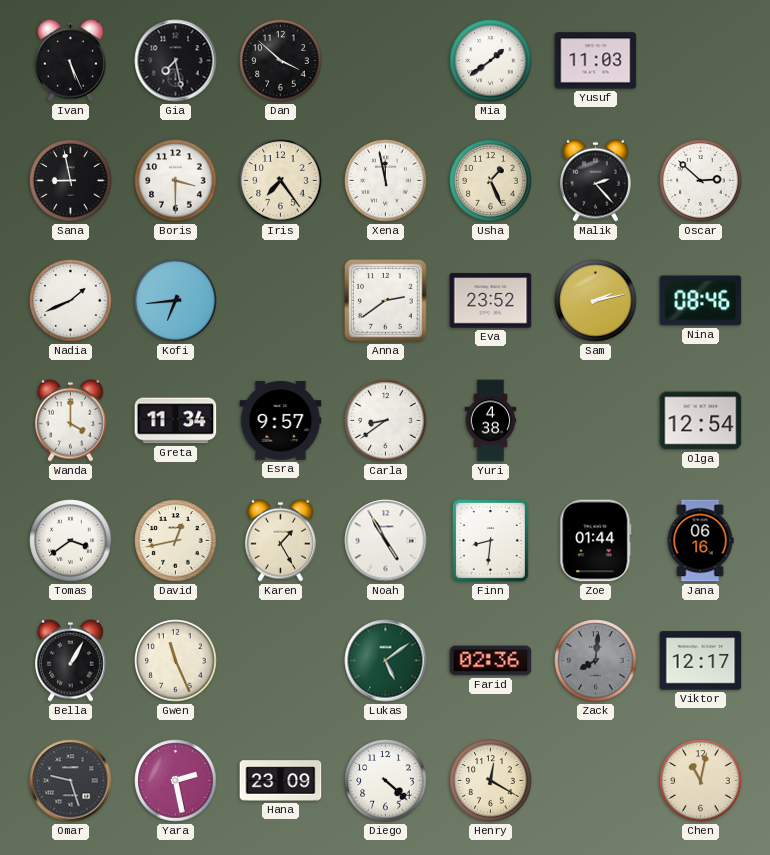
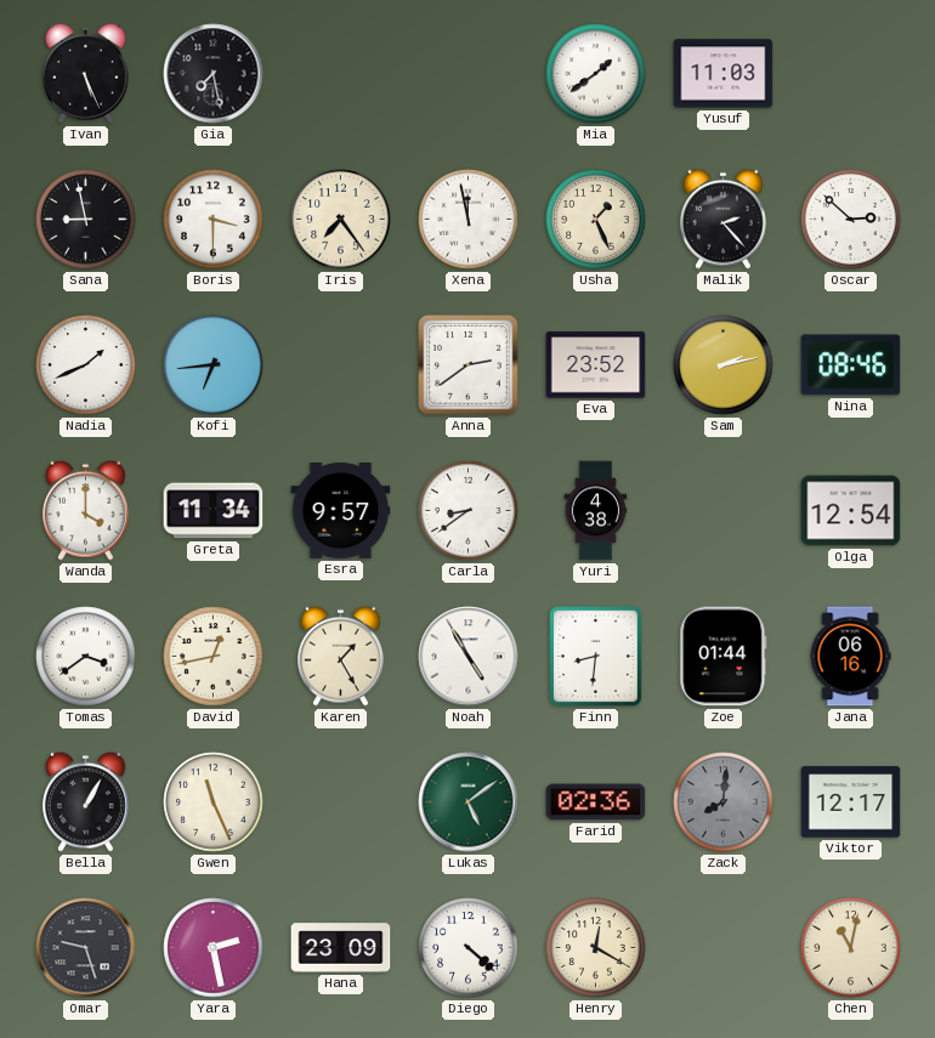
Dan: 3:52 -> none
